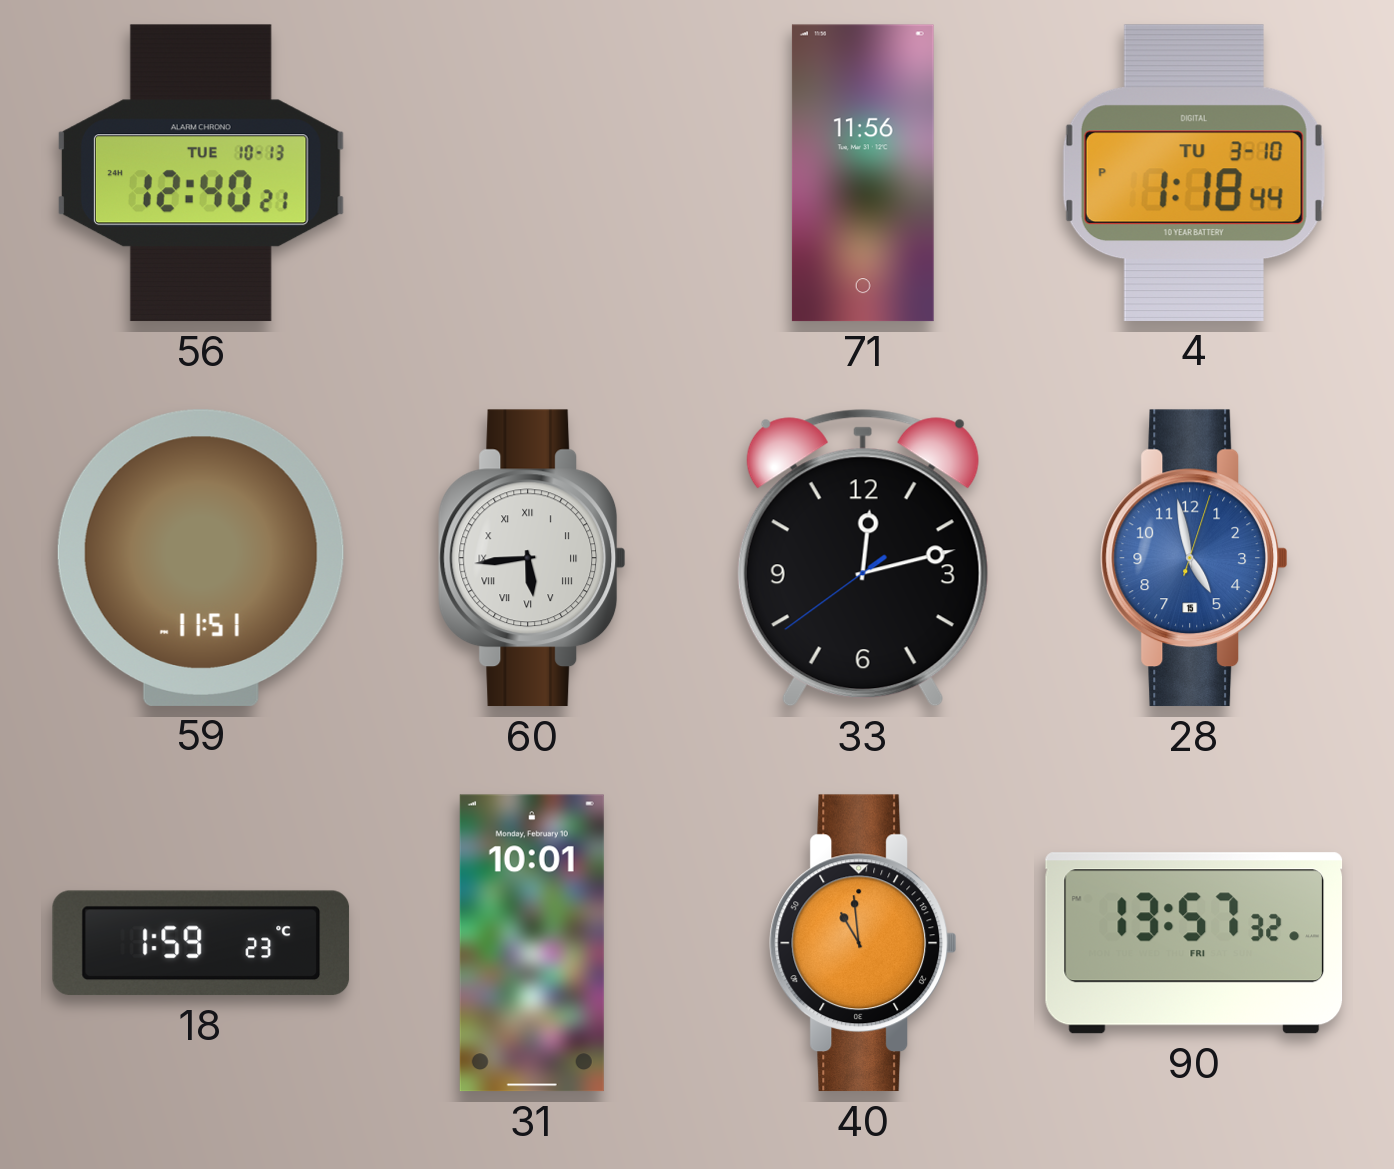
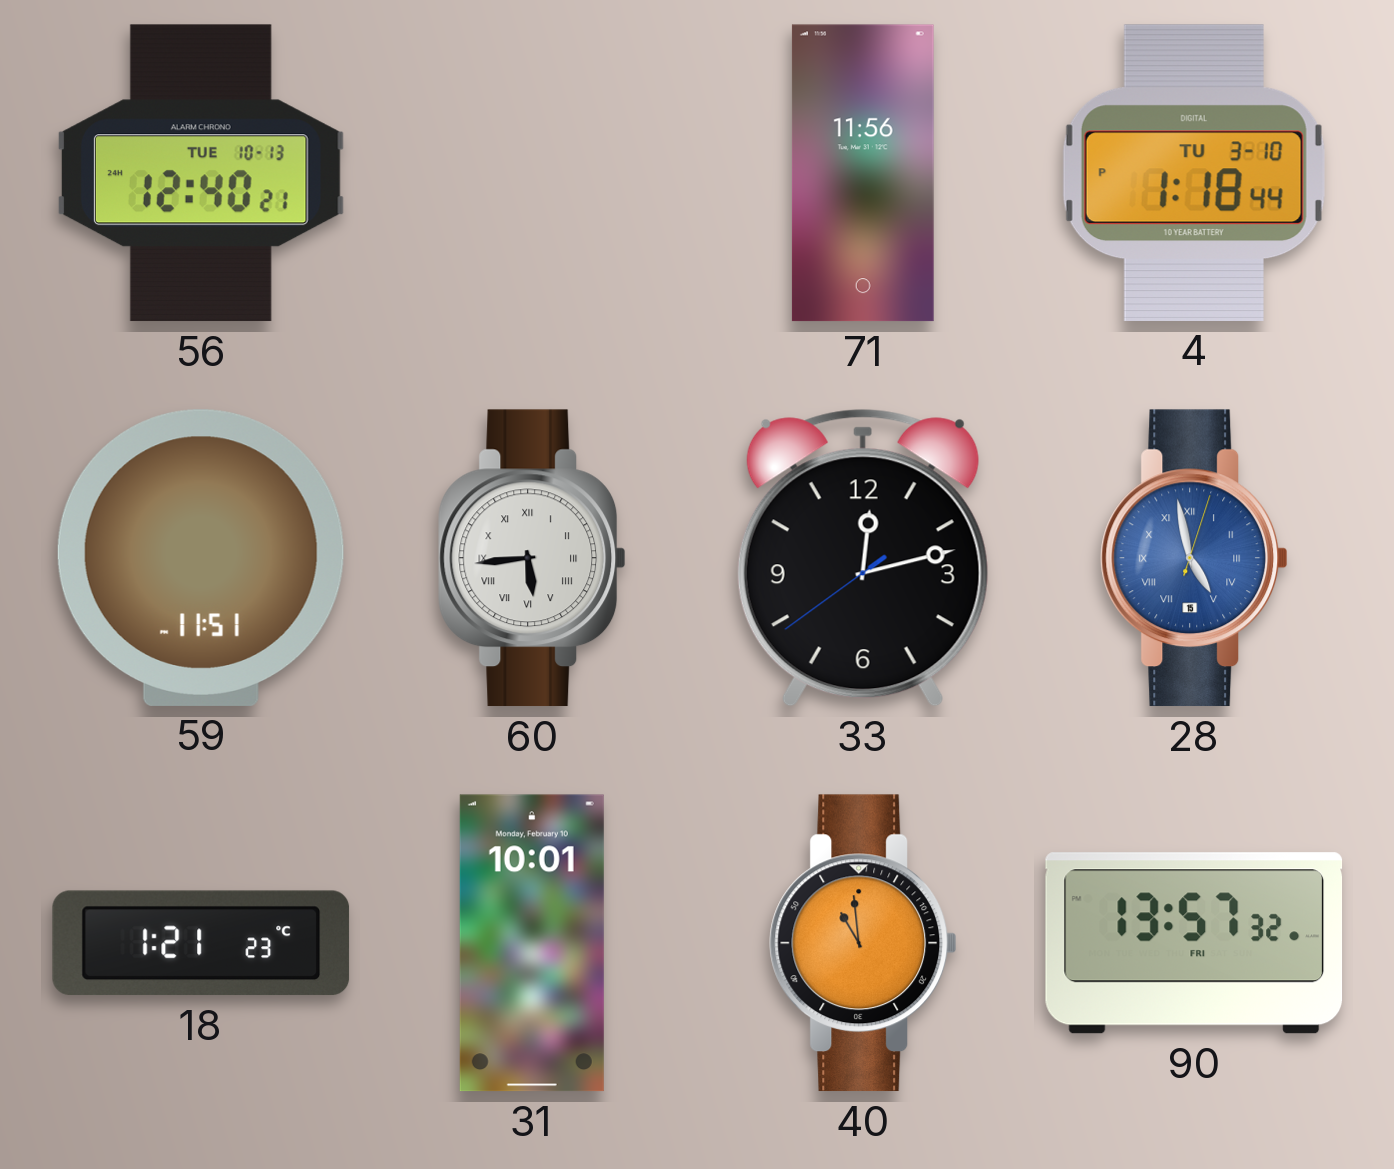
28 numerals: Arabic -> Roman
18: 1:59 -> 1:21
